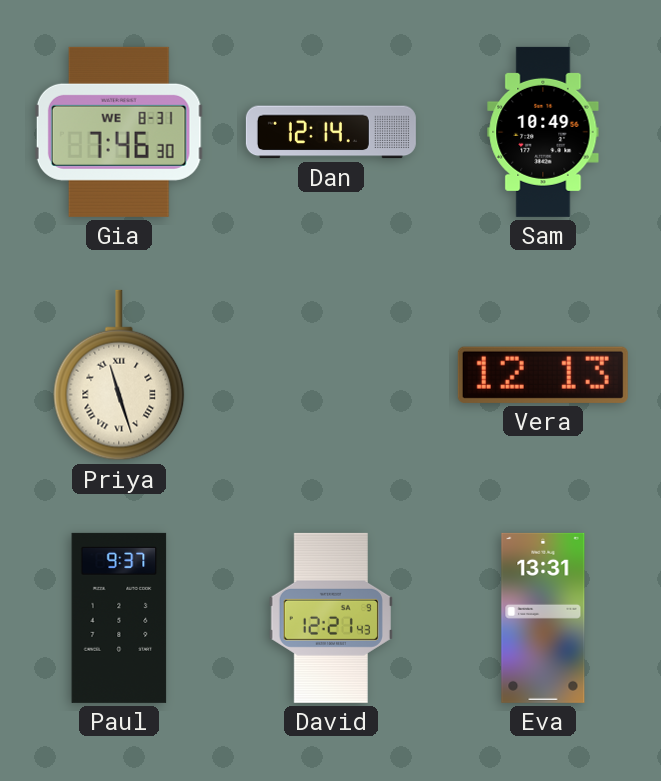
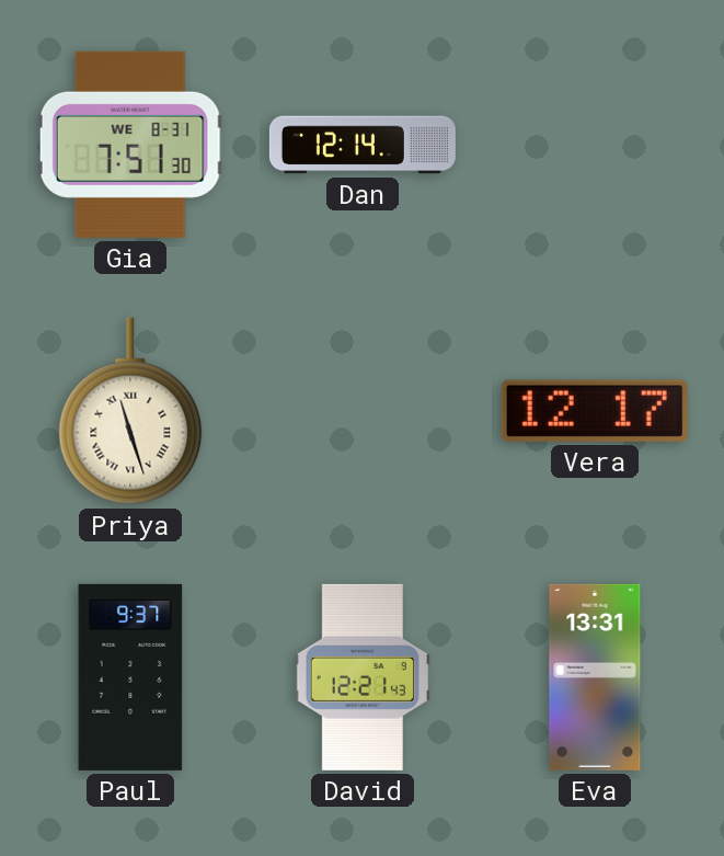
Gia: 7:46 -> 7:51
Sam: 10:49 -> none
Vera: 12:13 -> 12:17
